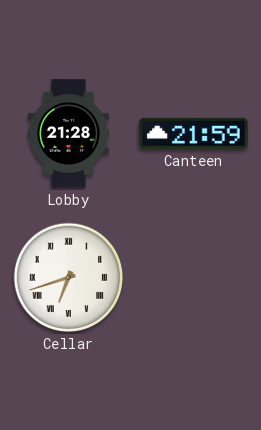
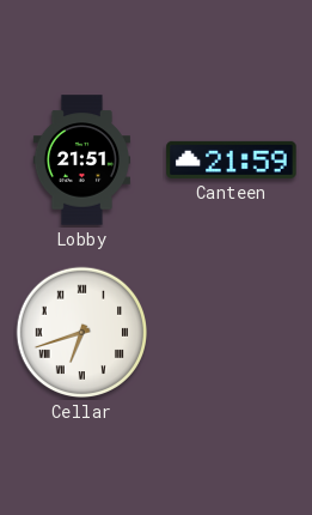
Lobby: 21:28 -> 21:51
